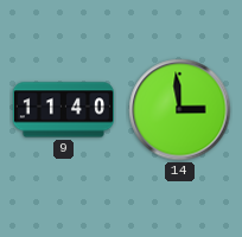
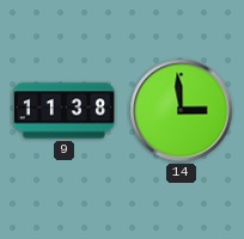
9: 11:40 -> 11:38
